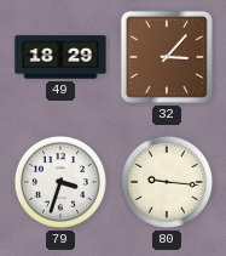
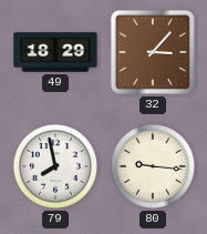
79: 3:33 -> 7:58
